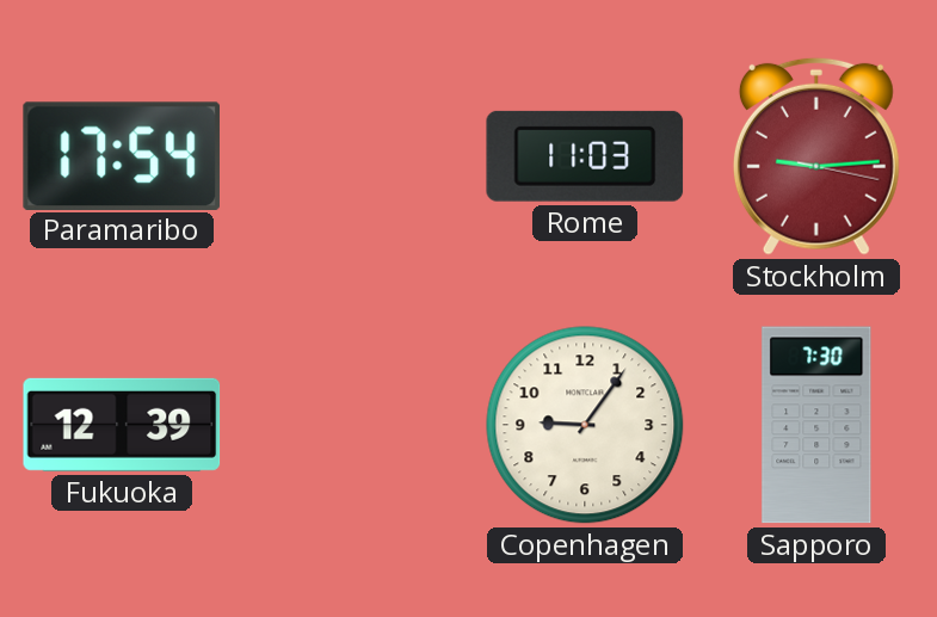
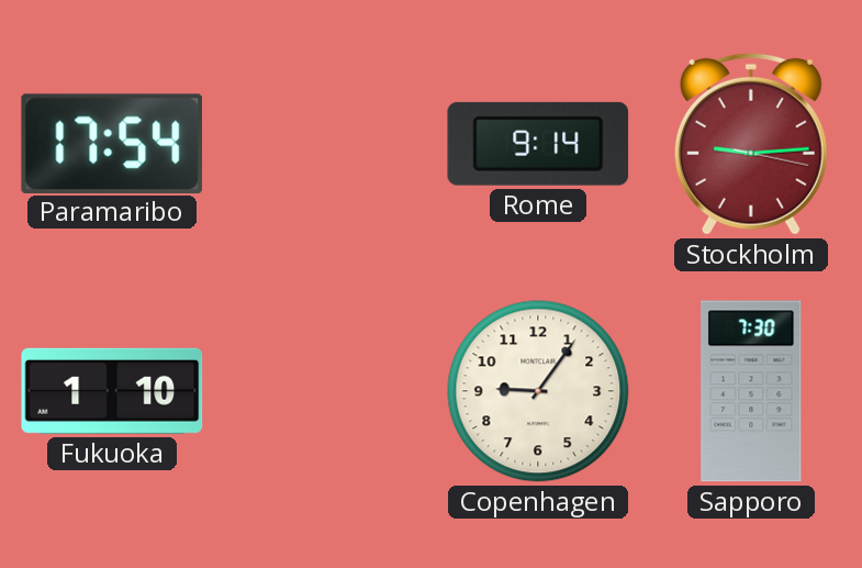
Rome: 11:03 -> 9:14
Fukuoka: 12:39 -> 1:10
